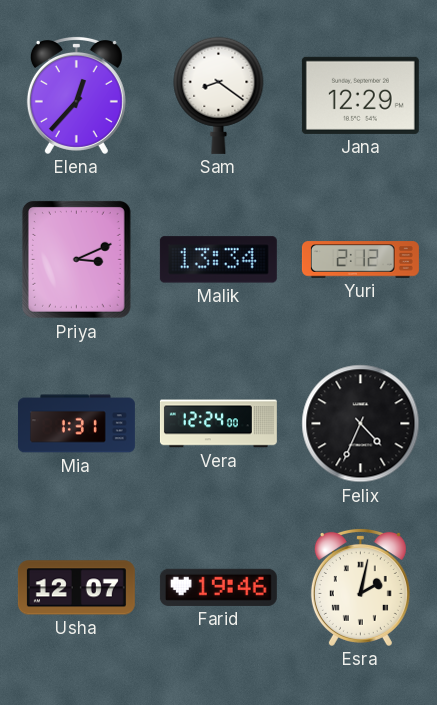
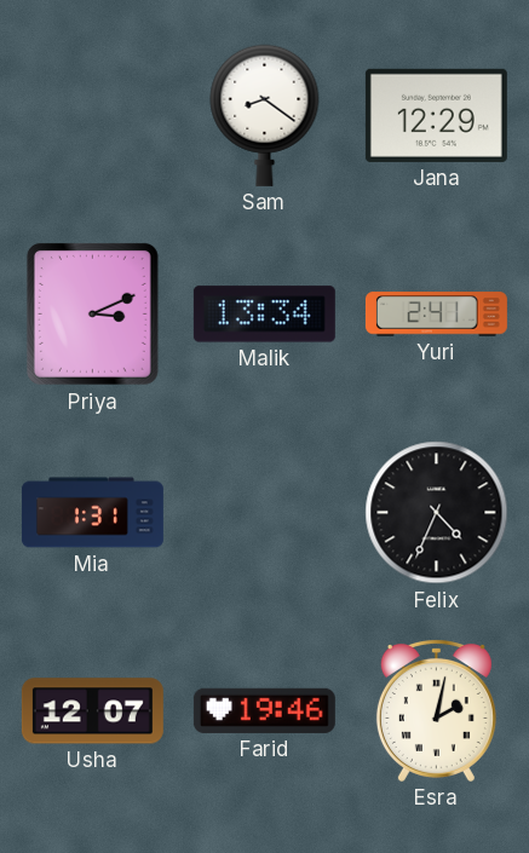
Elena: 12:37 -> none
Yuri: 2:12 -> 2:41
Vera: 12:24 -> none
